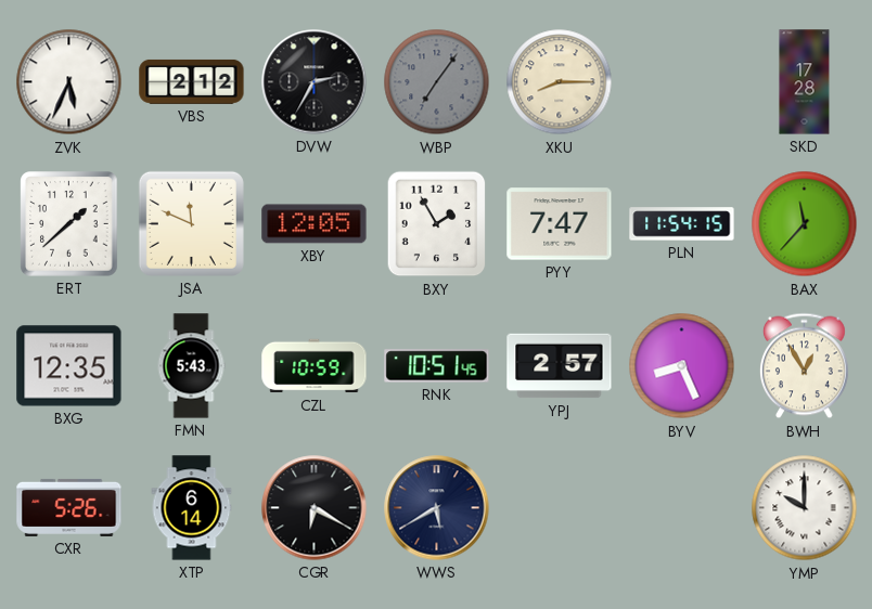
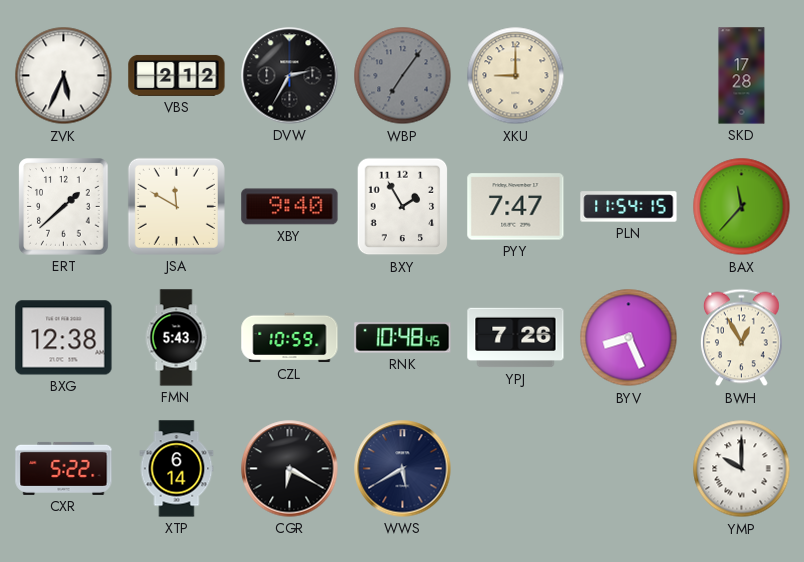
XKU: 8:15 -> 9:00
JSA: 11:49 -> 11:50
XBY: 12:05 -> 9:40
BXG: 12:35 -> 12:38
RNK: 10:51 -> 10:48
YPJ: 2:57 -> 7:26
CXR: 5:26 -> 5:22
